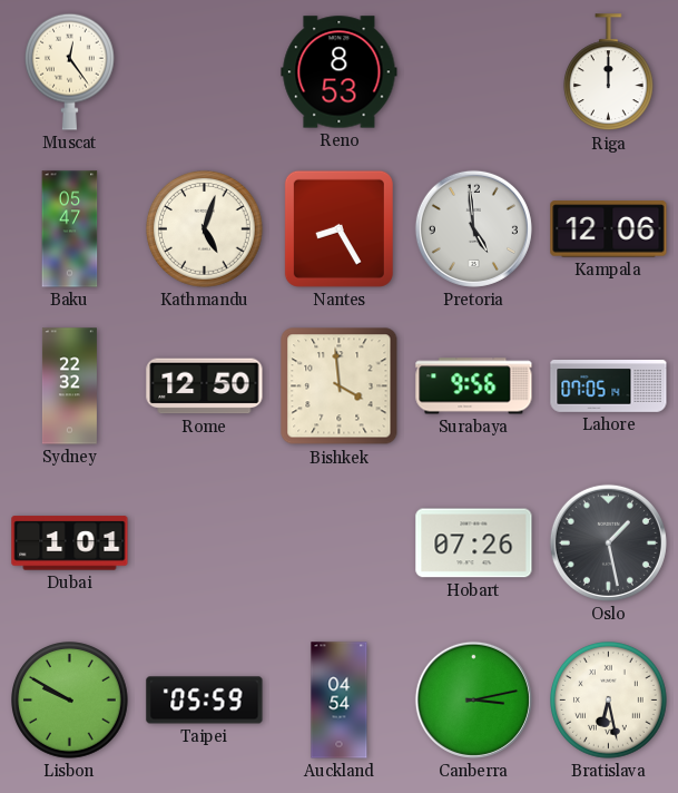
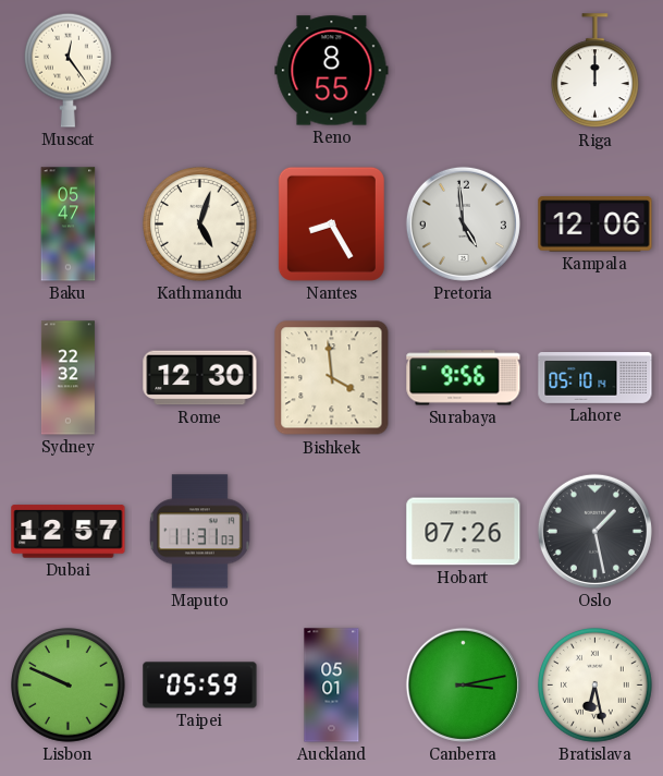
Reno: 8:53 -> 8:55
Rome: 12:50 -> 12:30
Lahore: 07:05 -> 05:10
Dubai: 1:01 -> 12:57
Maputo: none -> 11:31
Lisbon: 9:50 -> 9:49
Auckland: 04:54 -> 05:01
